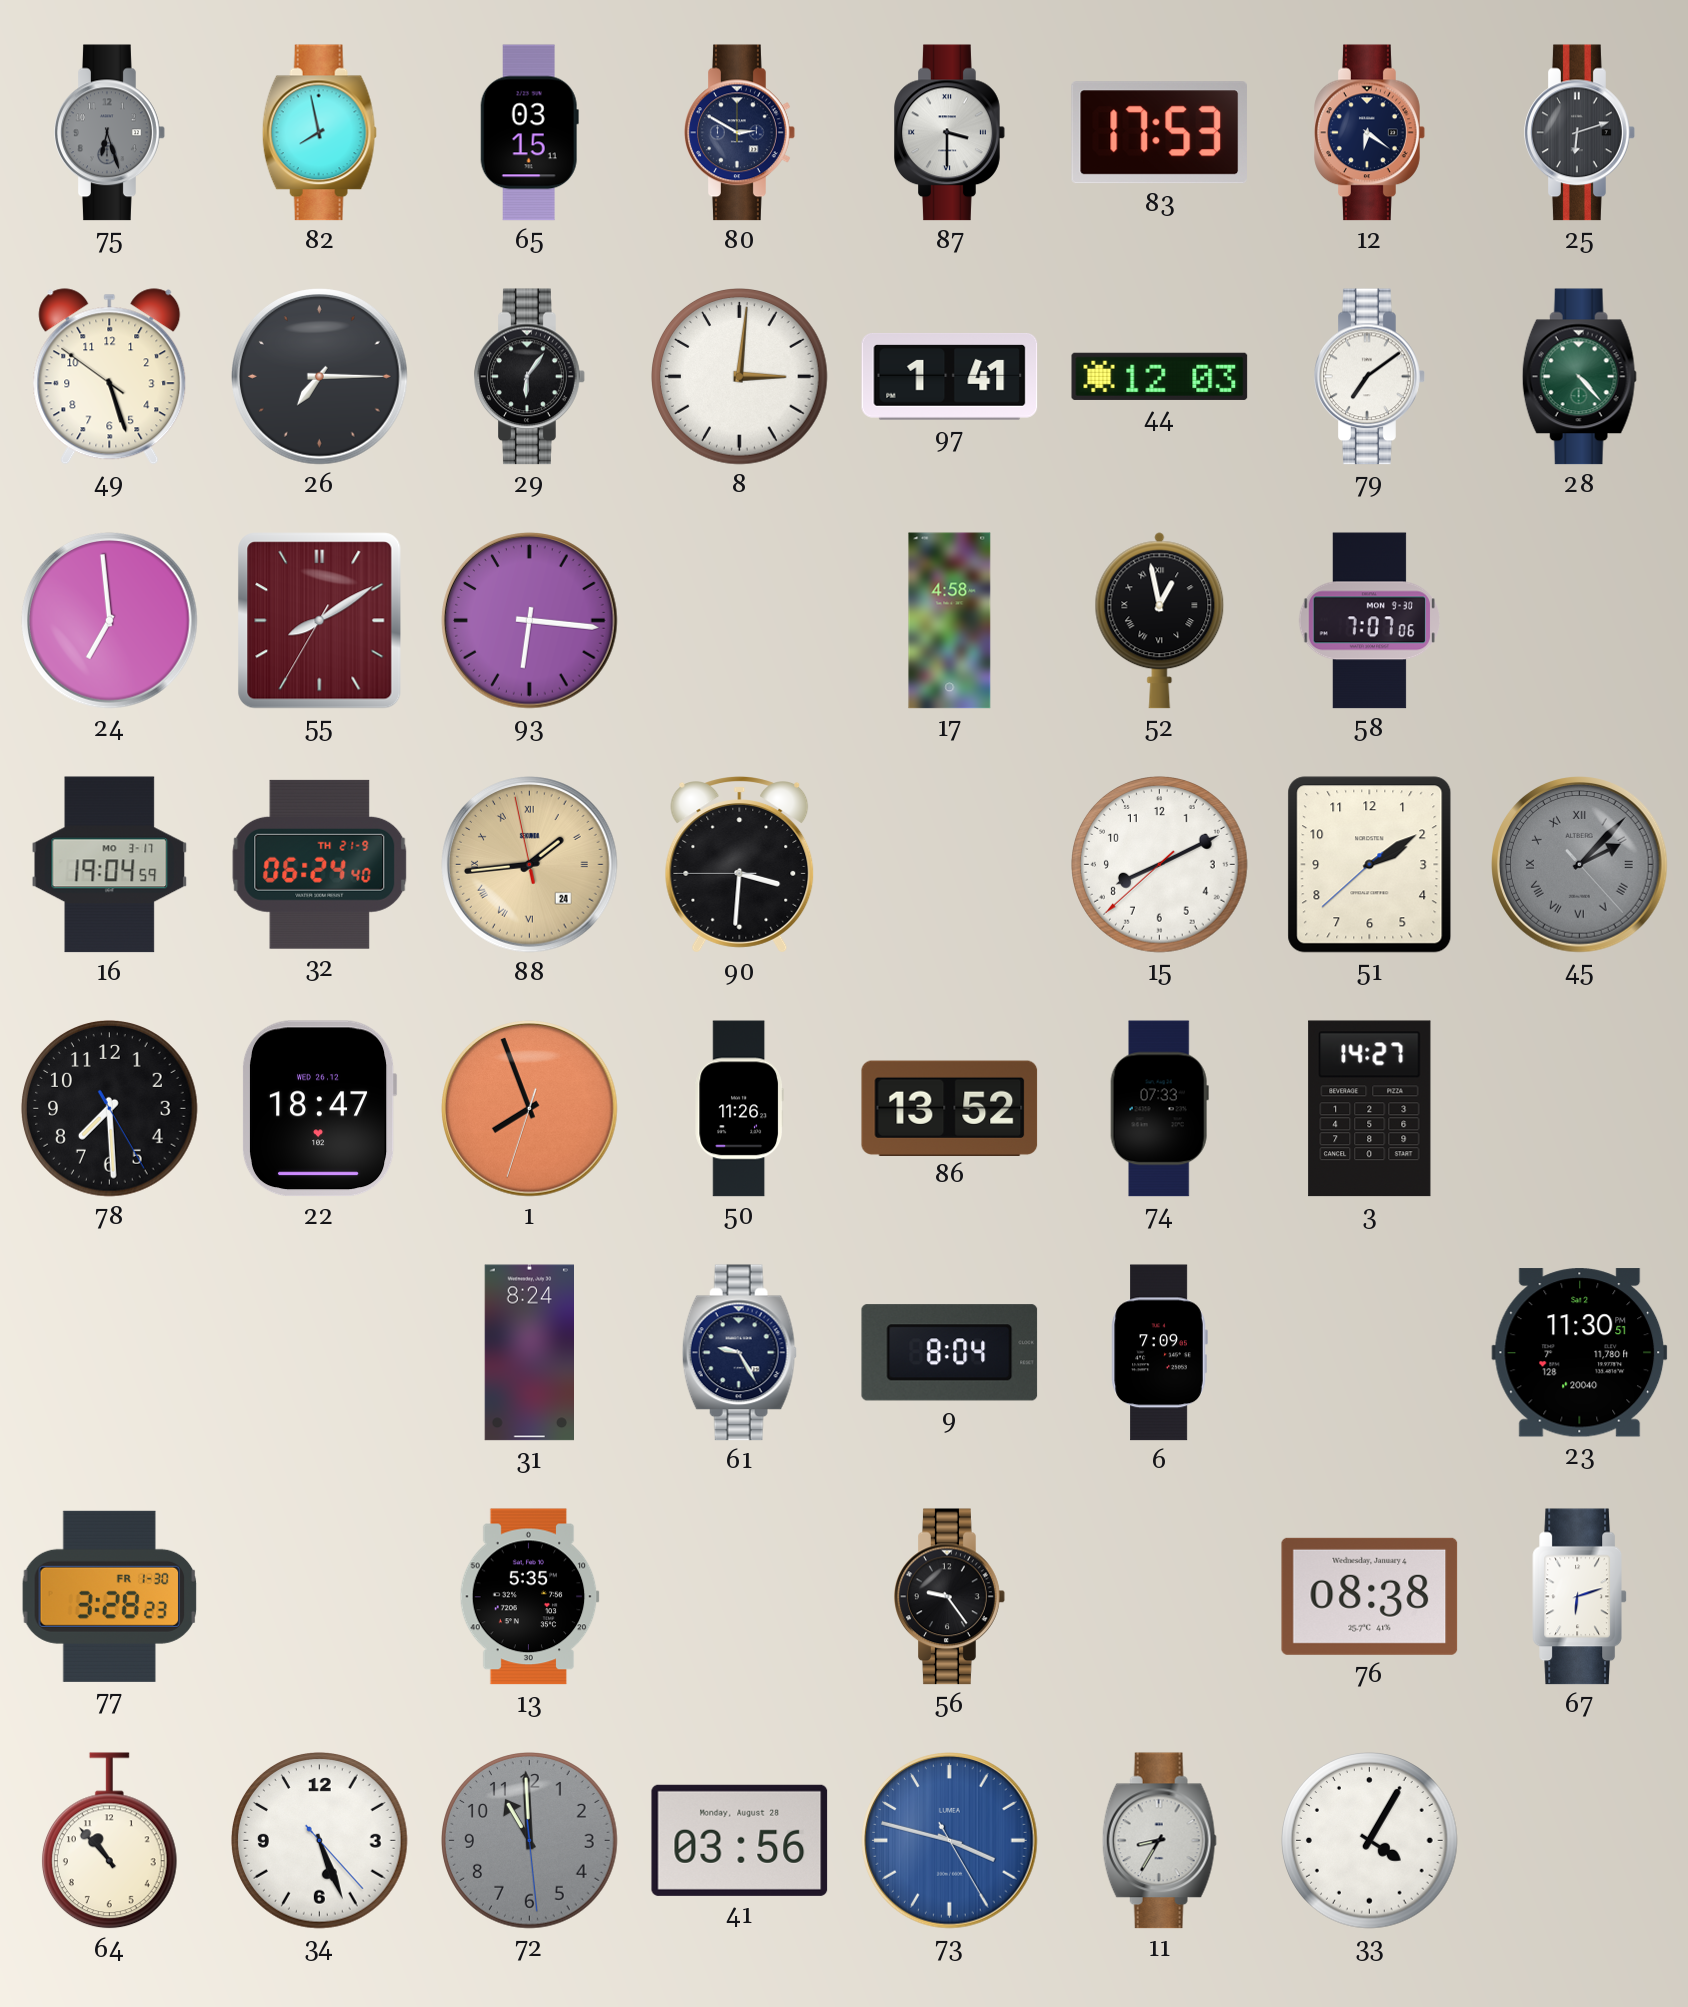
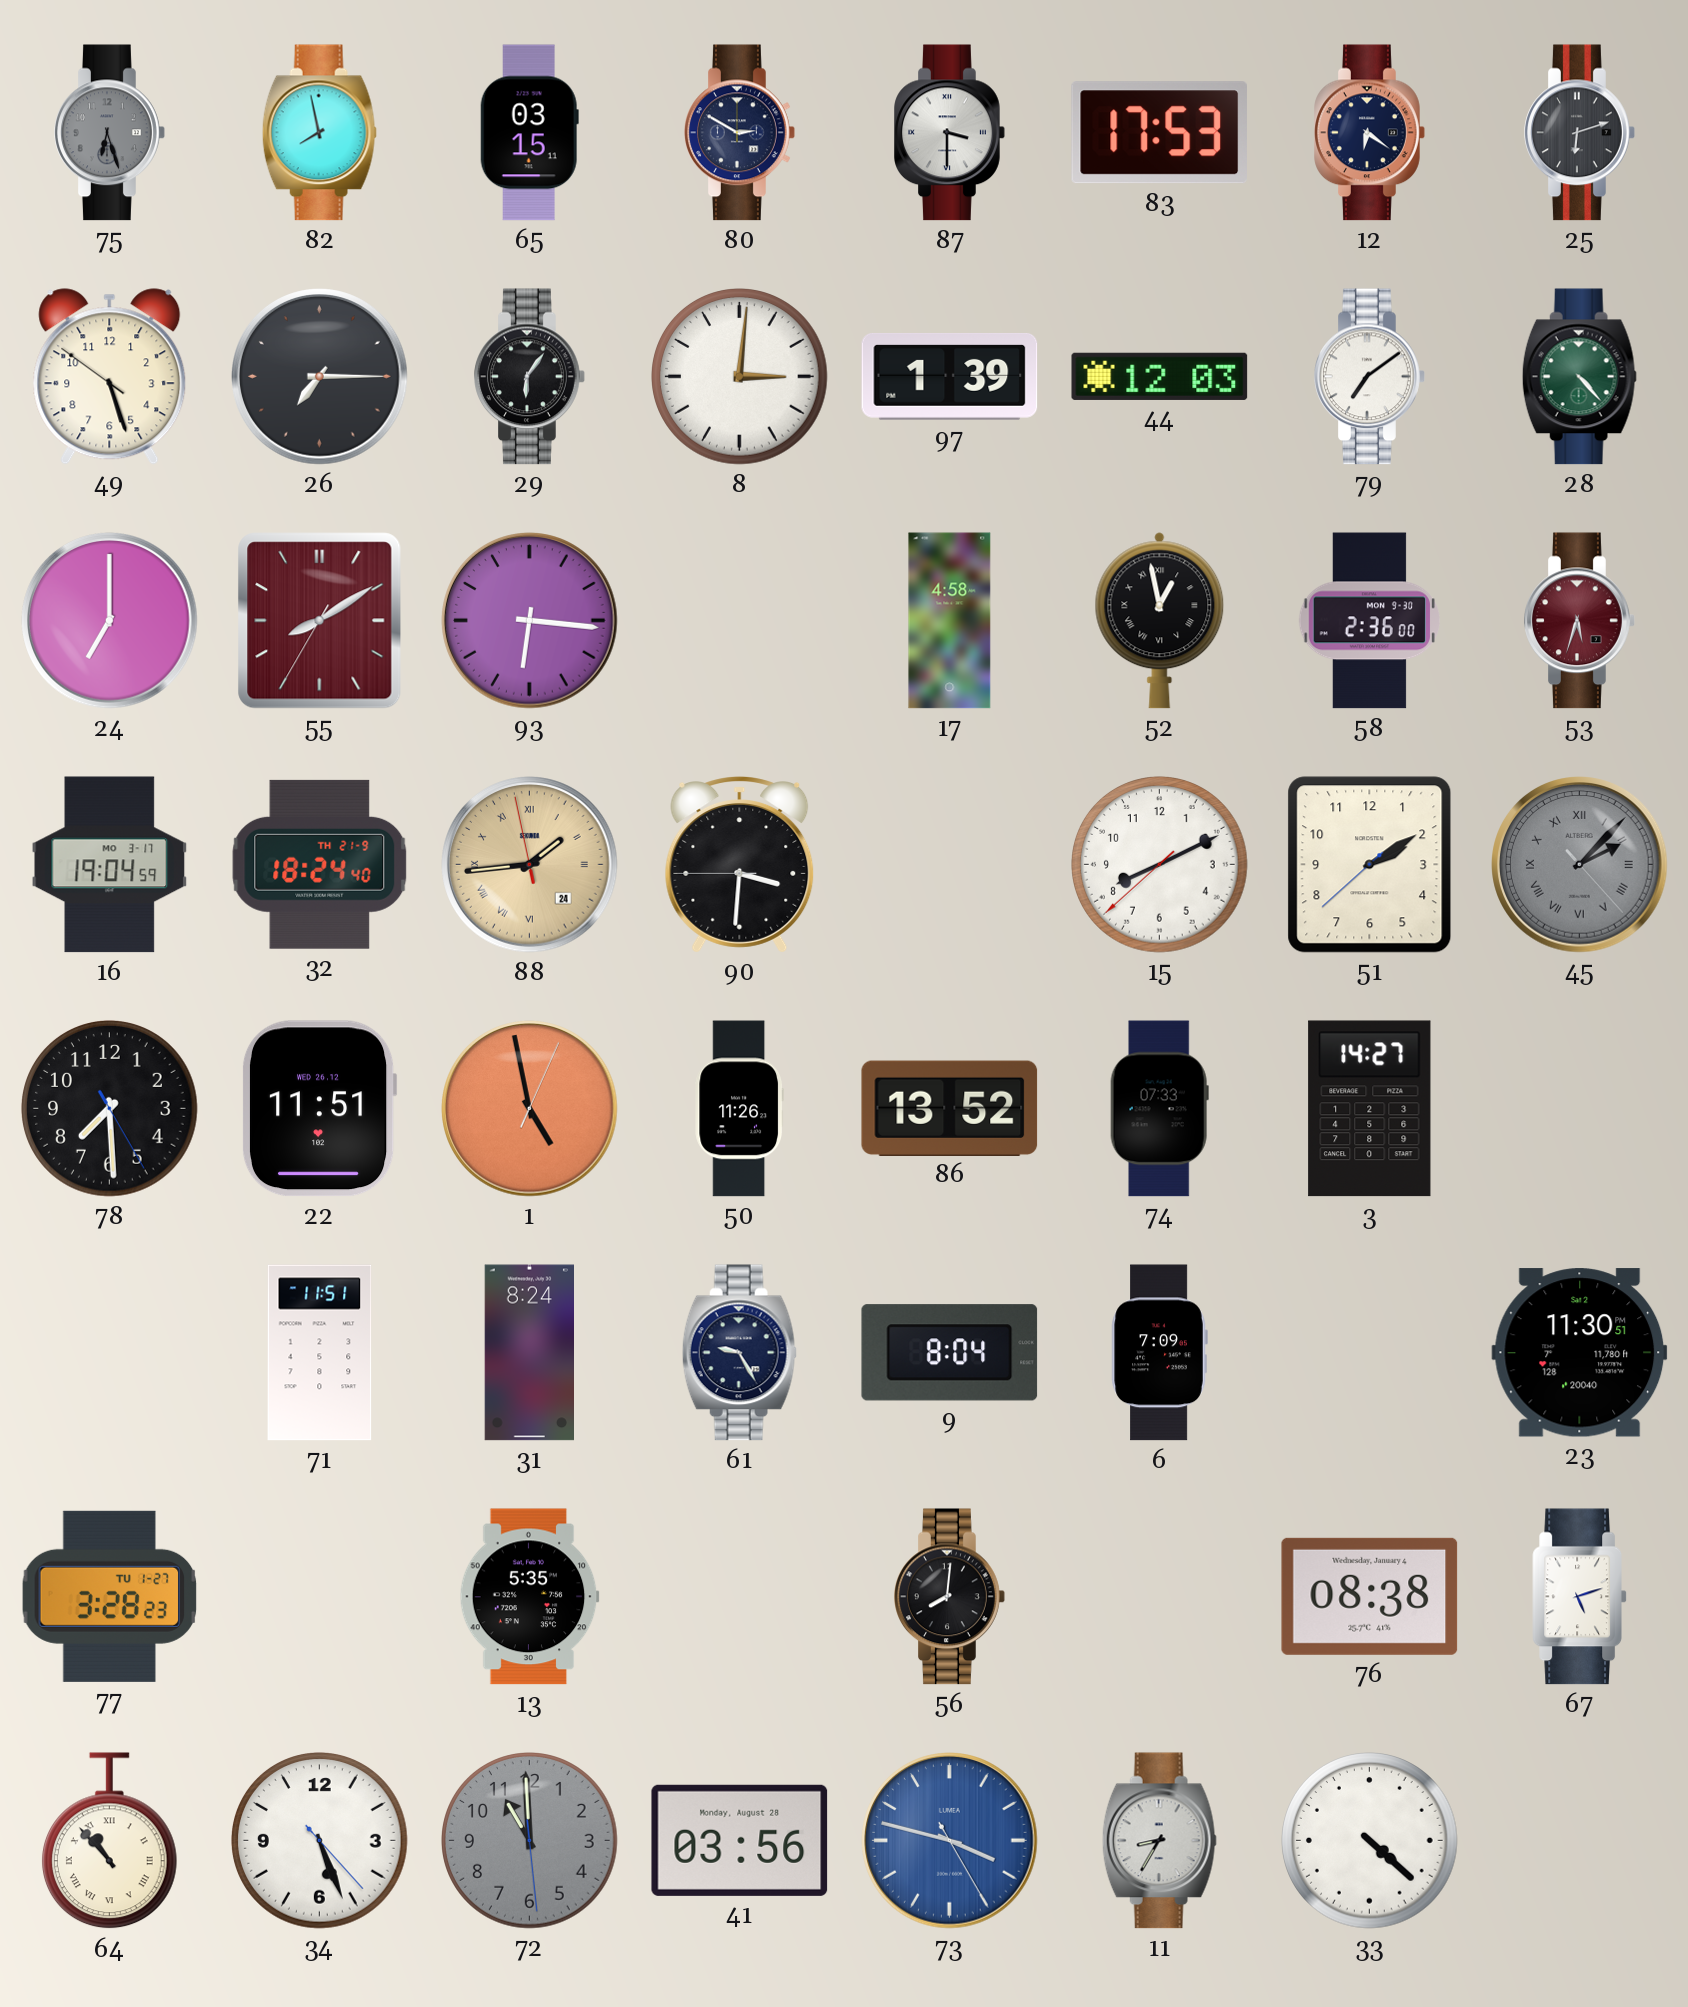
97: 1:41 -> 1:39
24: 6:59 -> 7:00
58: 7:07 -> 2:36
53: none -> 5:33
32: 06:24 -> 18:24
22: 18:47 -> 11:51
1: 7:56 -> 4:58
71: none -> 11:51
77 date: FR 1-30 -> TU 1-27
56: 9:24 -> 8:01
67: 6:12 -> 5:12
64 numerals: Arabic -> Roman
33: 4:05 -> 4:22
